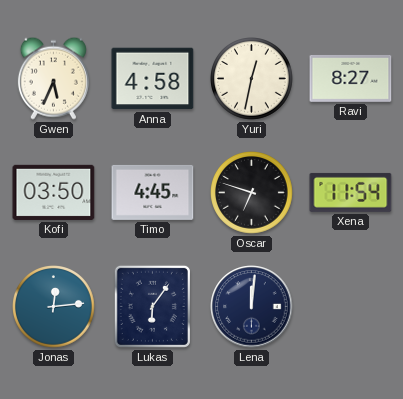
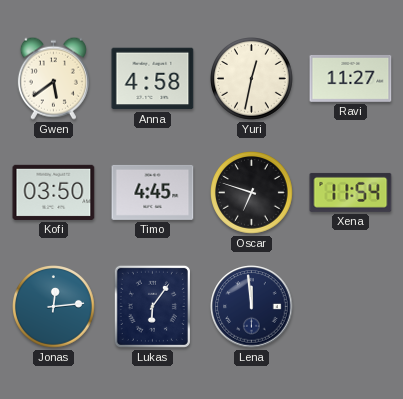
Gwen: 5:34 -> 5:39
Ravi: 8:27 -> 11:27
Lena: 12:01 -> 11:59
